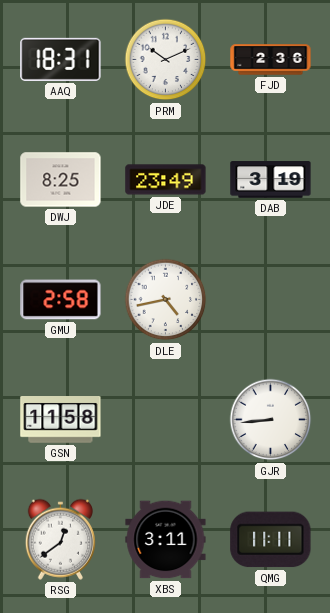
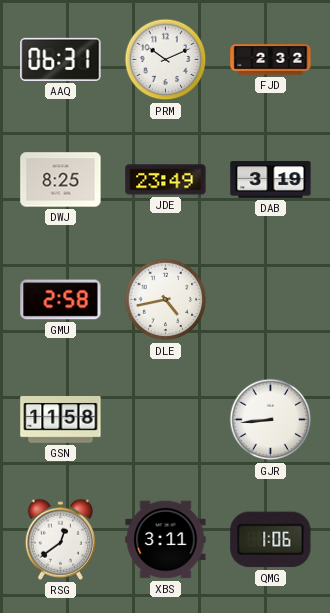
AAQ: 18:31 -> 06:31
FJD: 2:36 -> 2:32
QMG: 11:11 -> 1:06
